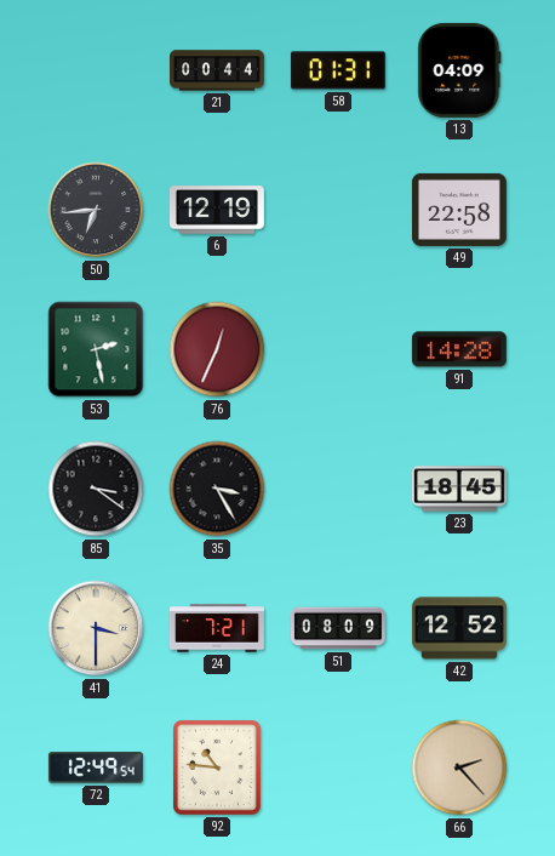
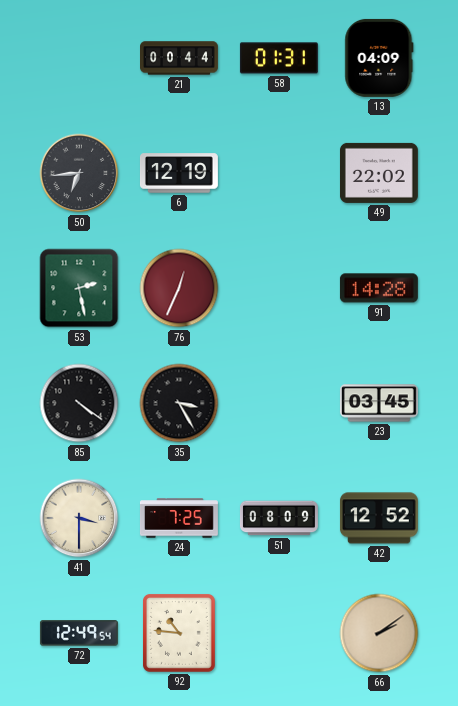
49: 22:58 -> 22:02
85: 3:21 -> 4:21
23: 18:45 -> 03:45
24: 7:21 -> 7:25
66: 2:23 -> 2:09
